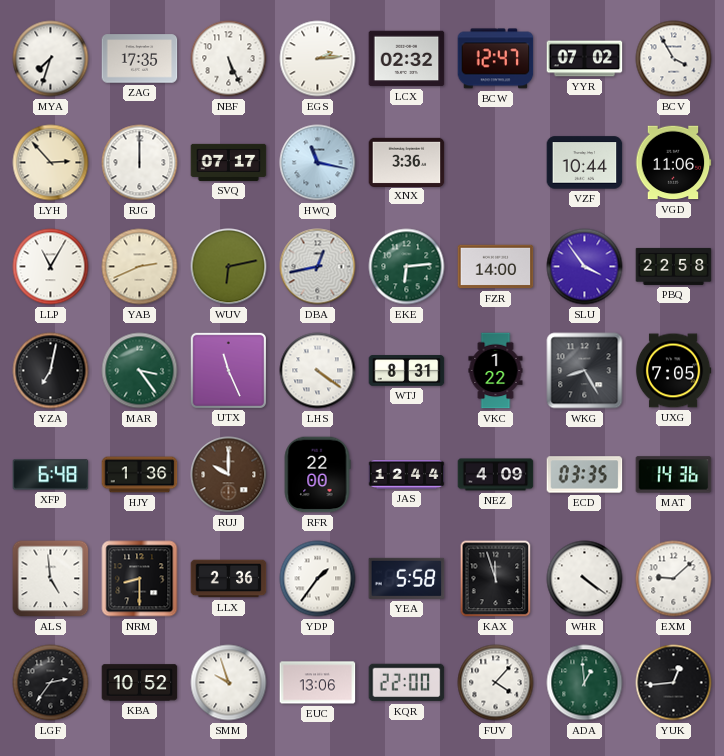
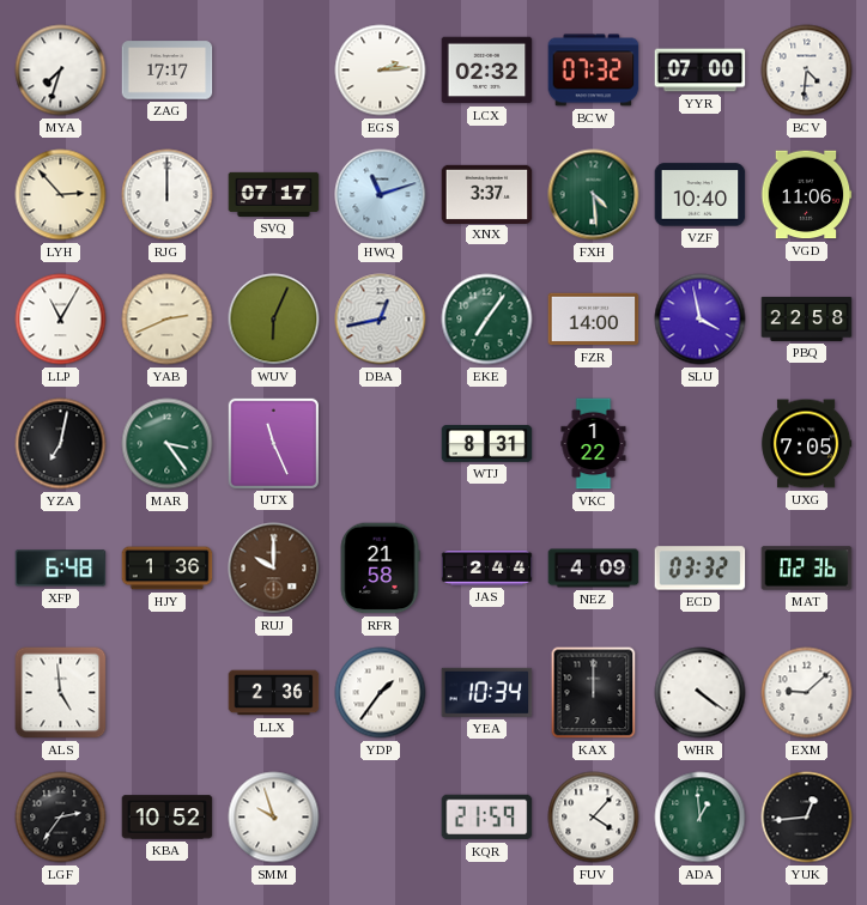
ZAG: 17:35 -> 17:17
NBF: 5:26 -> none
BCW: 12:47 -> 07:32
YYR: 07:02 -> 07:00
BCV: 3:55 -> 4:31
HWQ: 11:17 -> 11:12
XNX: 3:36 -> 3:37
FXH: none -> 4:29
VZF: 10:44 -> 10:40
WUV: 6:13 -> 6:04
EKE: 6:14 -> 7:06
SLU: 3:54 -> 3:58
LHS: 4:21 -> none
WKG: 8:25 -> none
RFR: 22:00 -> 21:58
JAS: 12:44 -> 2:44
ECD: 03:35 -> 03:32
MAT: 14:36 -> 02:36
NRM: 8:30 -> none
YEA: 5:58 -> 10:34
KAX: 11:57 -> 12:00
EUC: 13:06 -> none
KQR: 22:00 -> 21:59
